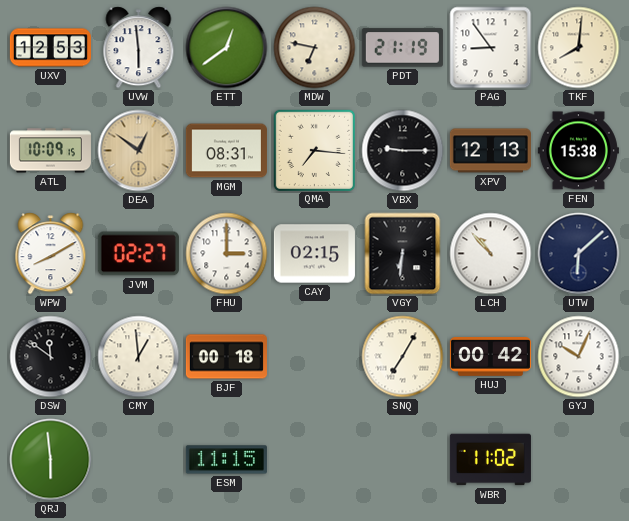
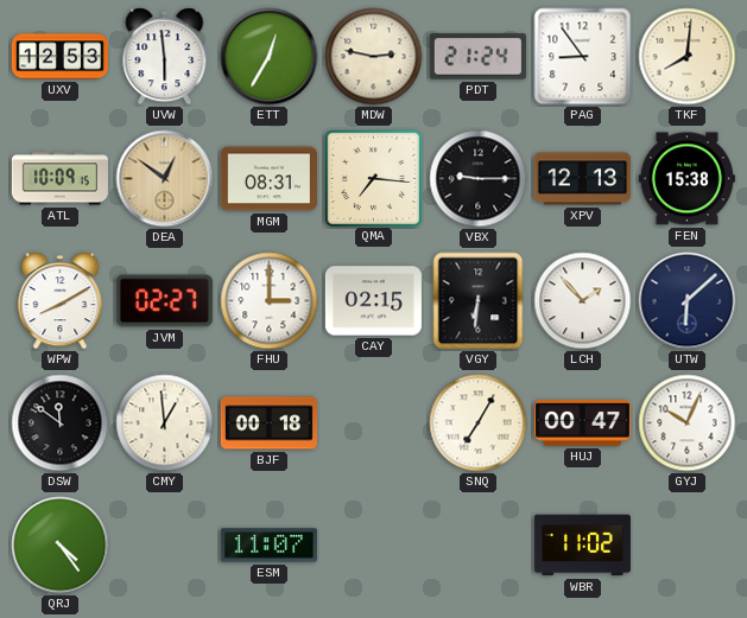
ETT: 12:39 -> 12:35
MDW: 6:47 -> 2:47
PDT: 21:19 -> 21:24
LCH: 10:53 -> 1:53
HUJ: 00:42 -> 00:47
QRJ: 5:59 -> 4:24
ESM: 11:15 -> 11:07
